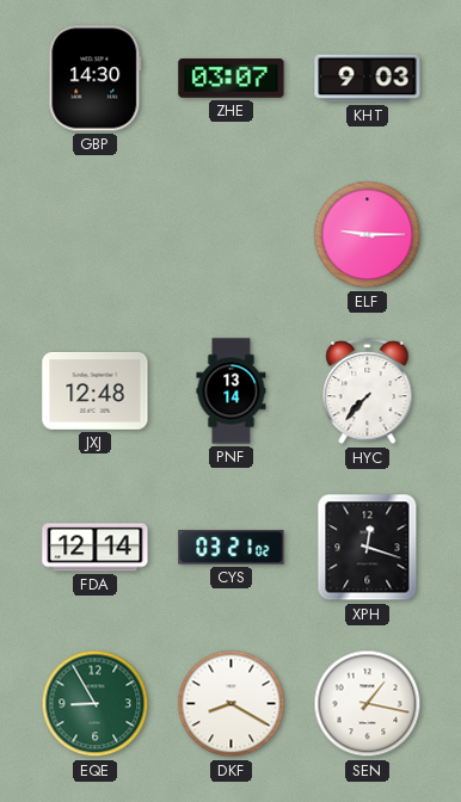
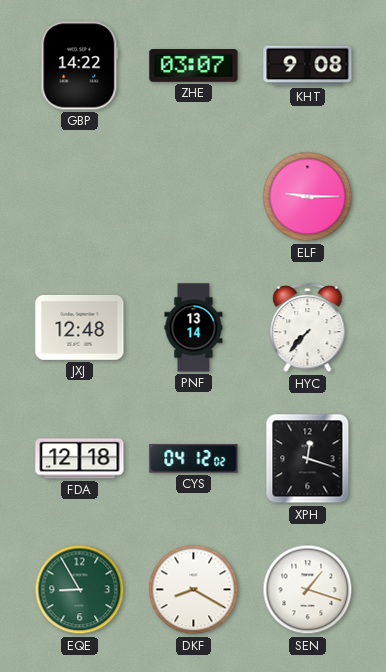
GBP: 14:30 -> 14:22
KHT: 9:03 -> 9:08
FDA: 12:14 -> 12:18
CYS: 03:21 -> 04:12
SEN: 1:17 -> 1:18
